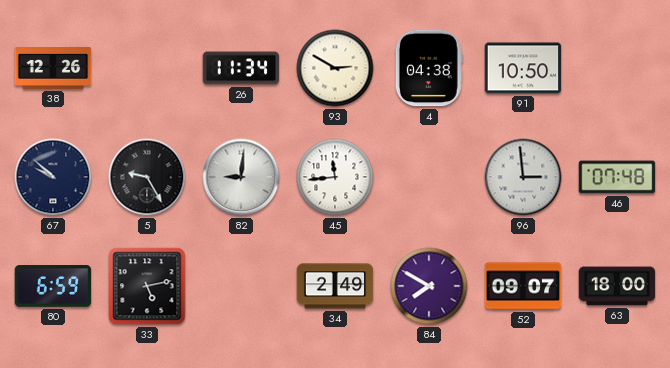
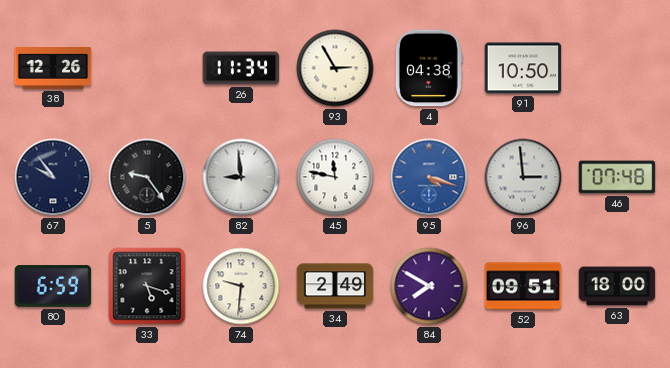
93: 2:50 -> 2:55
67: 9:52 -> 9:54
5: 9:25 -> 9:24
82: 9:01 -> 8:59
45: 11:44 -> 11:47
95: none -> 4:18
33: 5:13 -> 5:18
74: none -> 9:31
52: 09:07 -> 09:51
